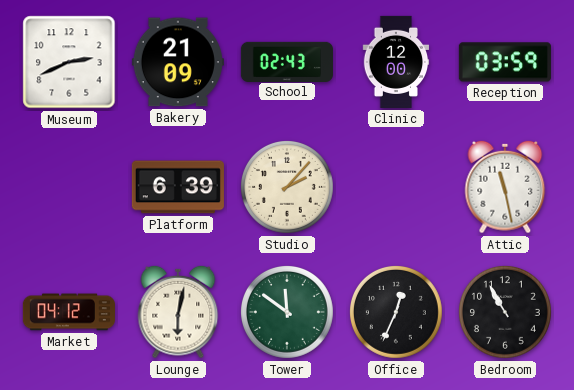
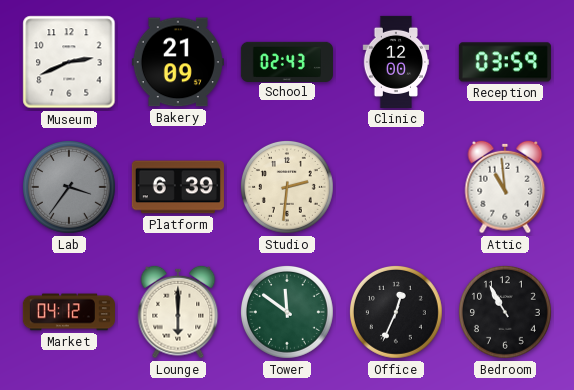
Lab: none -> 3:36
Studio: 2:07 -> 2:31
Attic: 11:28 -> 10:59
Lounge: 6:02 -> 6:00
